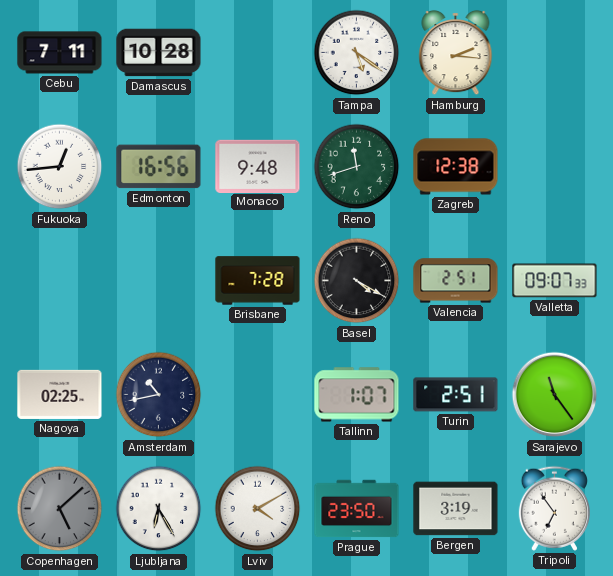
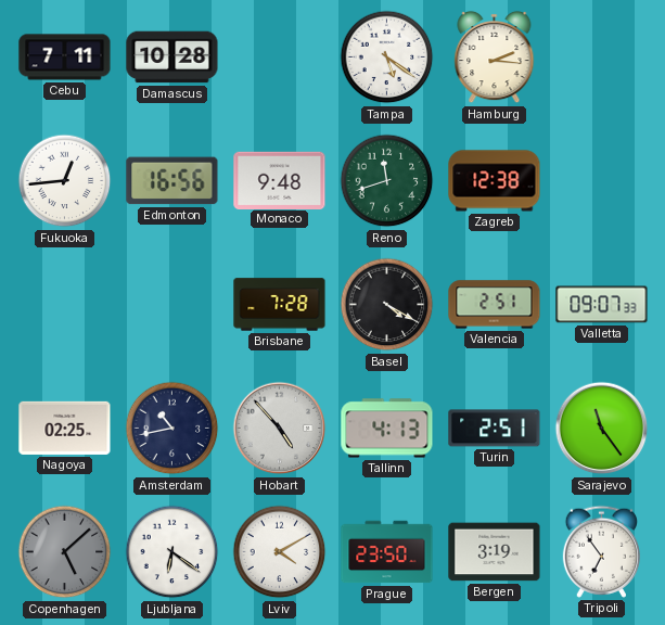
Hobart: none -> 4:53
Tallinn: 1:07 -> 4:13
Ljubljana: 6:25 -> 6:21
